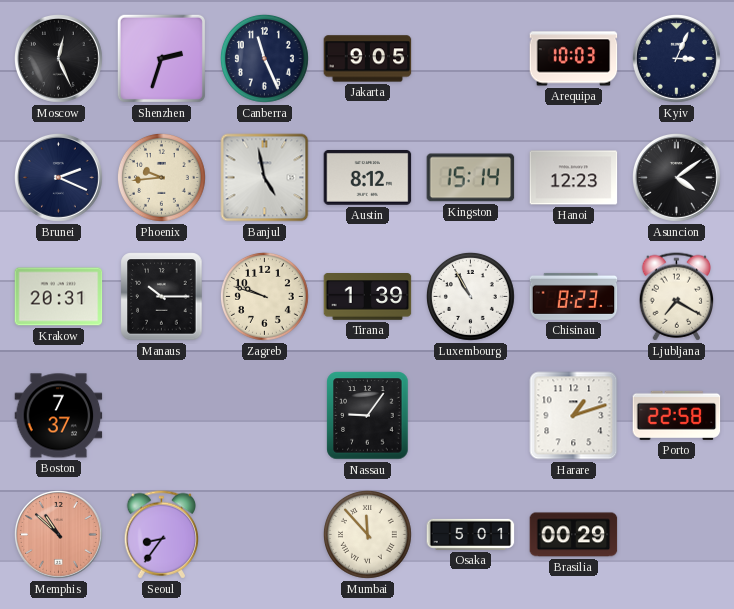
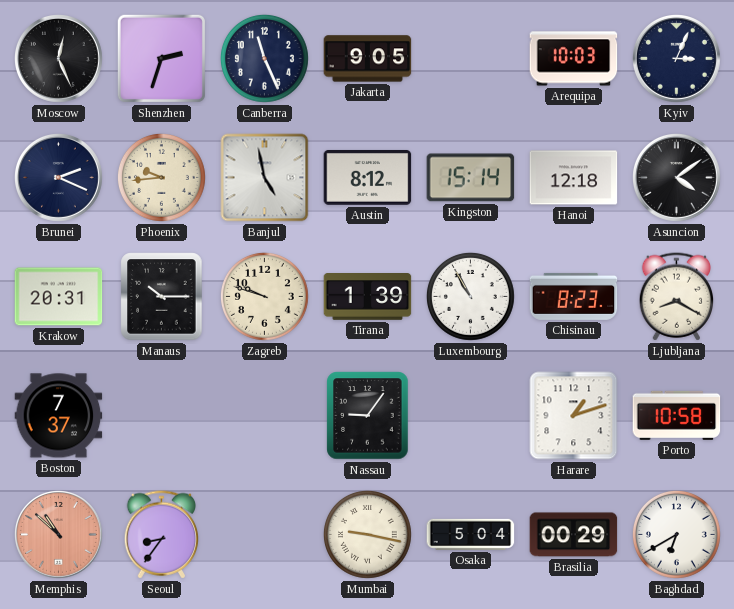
Hanoi: 12:23 -> 12:18
Ljubljana: 7:20 -> 8:20
Porto: 22:58 -> 10:58
Mumbai: 11:53 -> 9:17
Osaka: 5:01 -> 5:04
Baghdad: none -> 6:40
